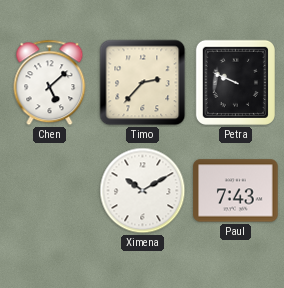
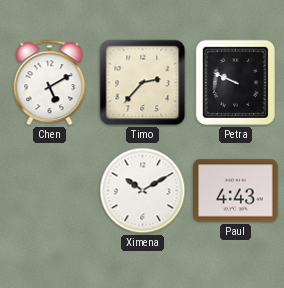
Chen: 5:08 -> 5:10
Paul: 7:43 -> 4:43
